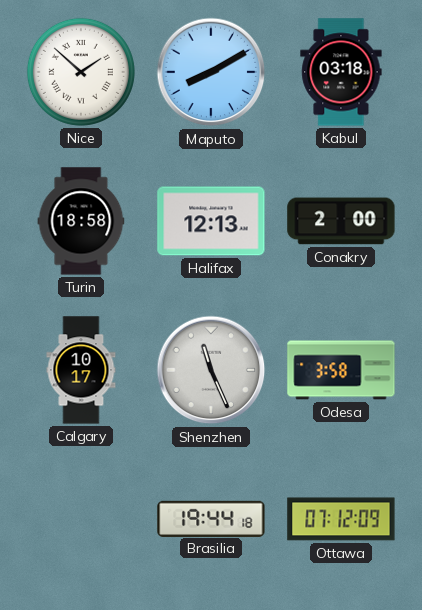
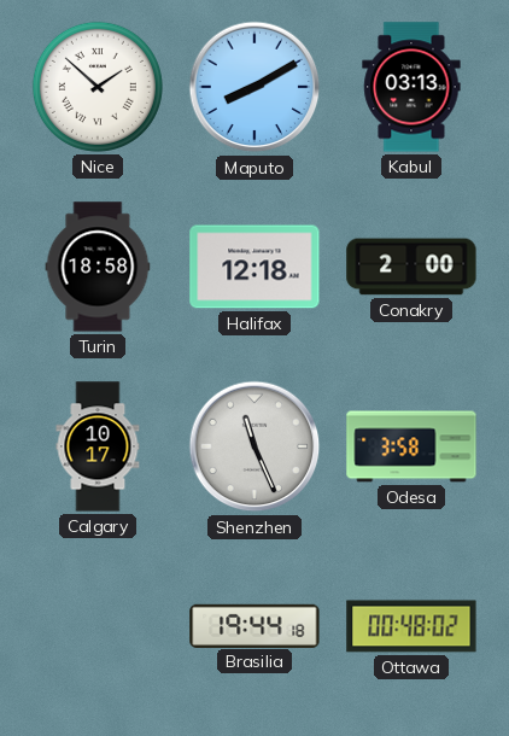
Kabul: 03:18 -> 03:13
Halifax: 12:13 -> 12:18
Ottawa: 07:12 -> 00:48
